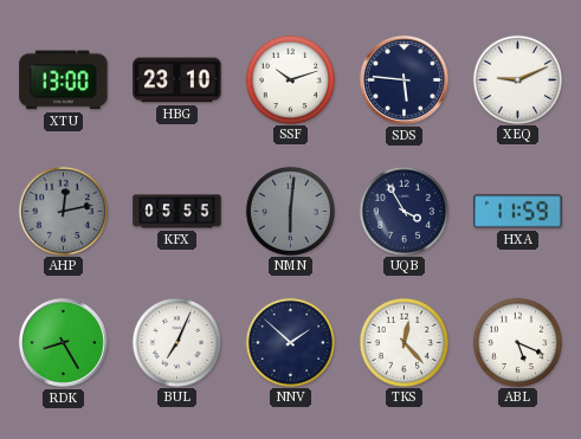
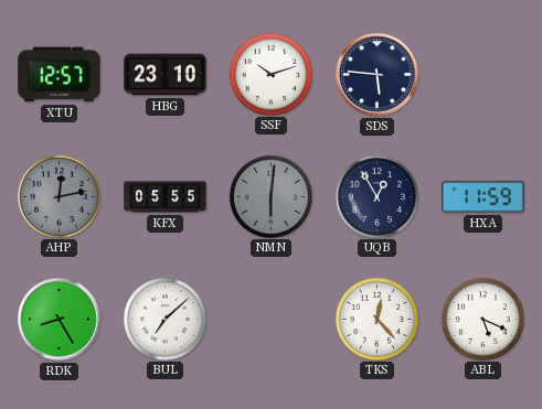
XTU: 13:00 -> 12:57
XEQ: 9:11 -> none
UQB: 3:55 -> 12:55
BUL: 7:04 -> 7:08
NNV: 1:52 -> none
